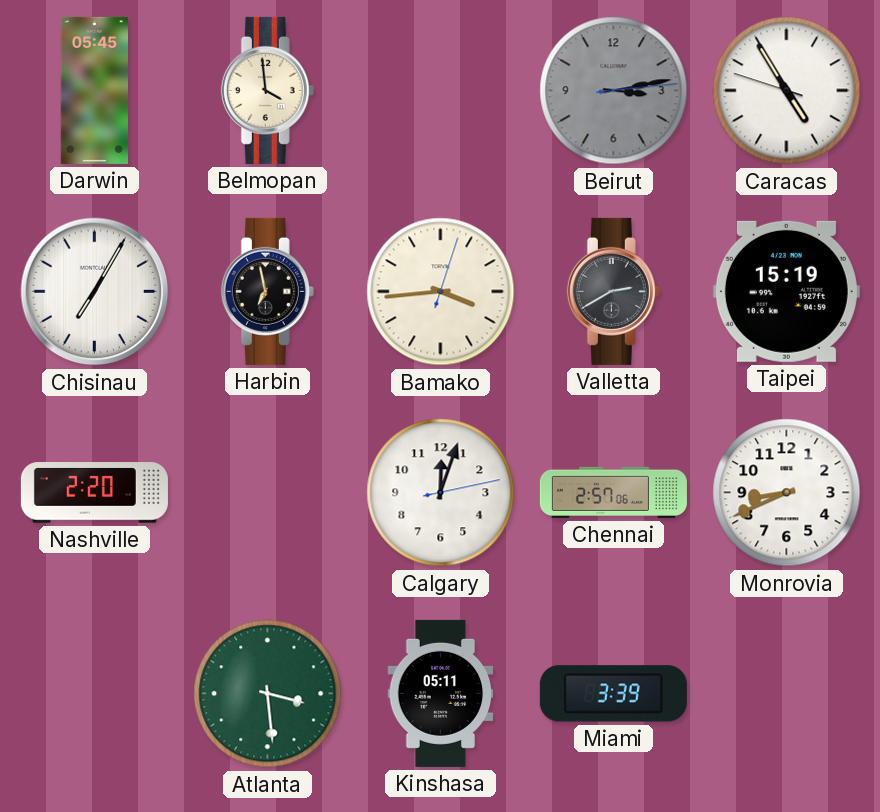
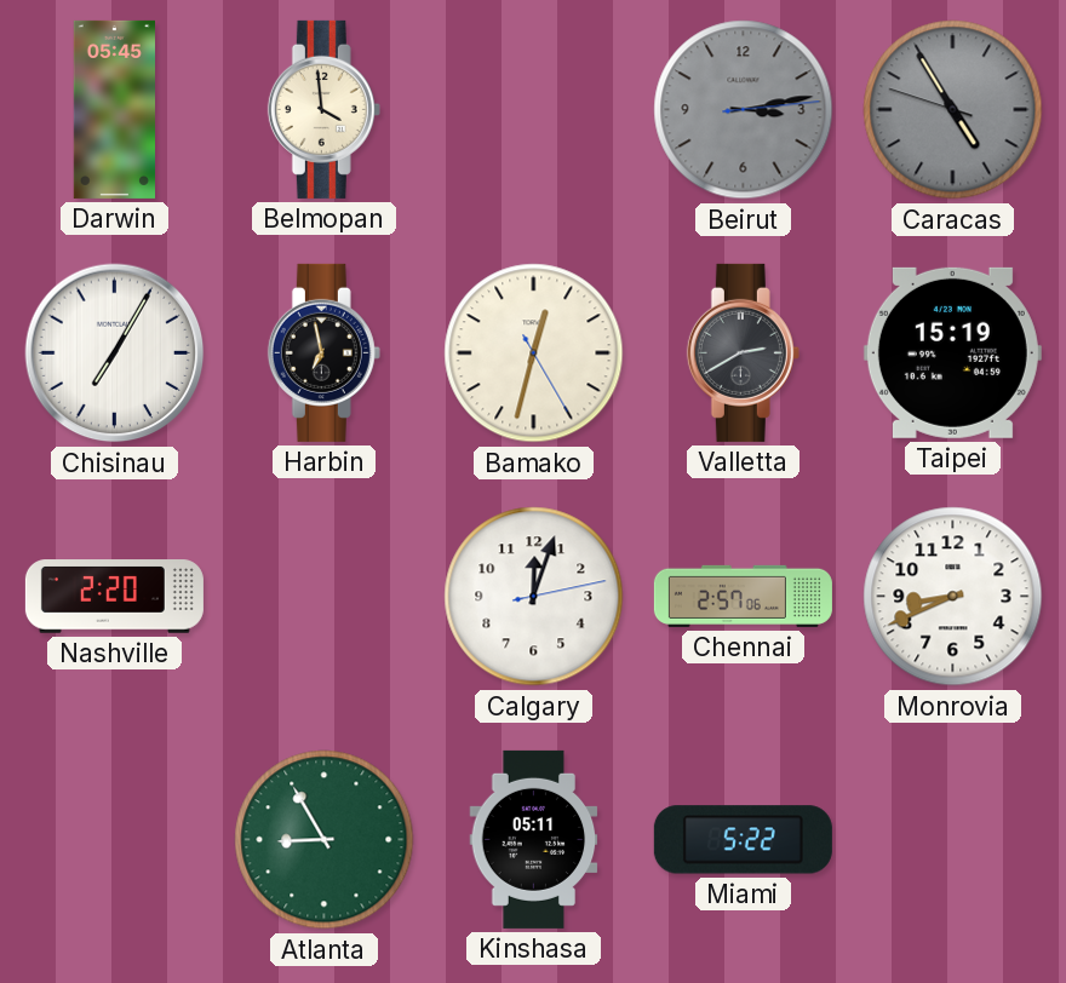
Caracas dial: white -> grey
Bamako: 3:44 -> 12:32
Atlanta: 3:29 -> 8:55
Miami: 3:39 -> 5:22
